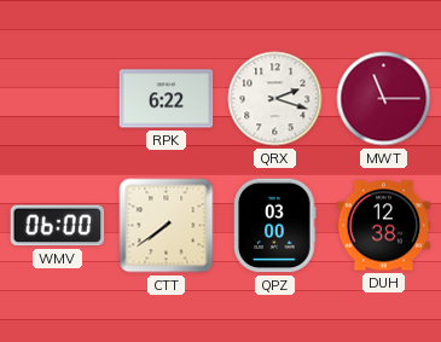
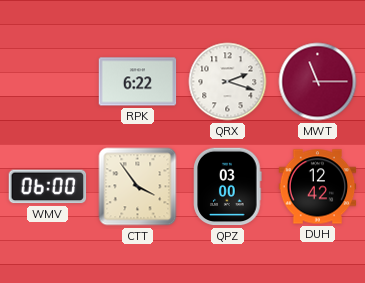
CTT: 7:39 -> 3:54
DUH: 12:38 -> 12:42
